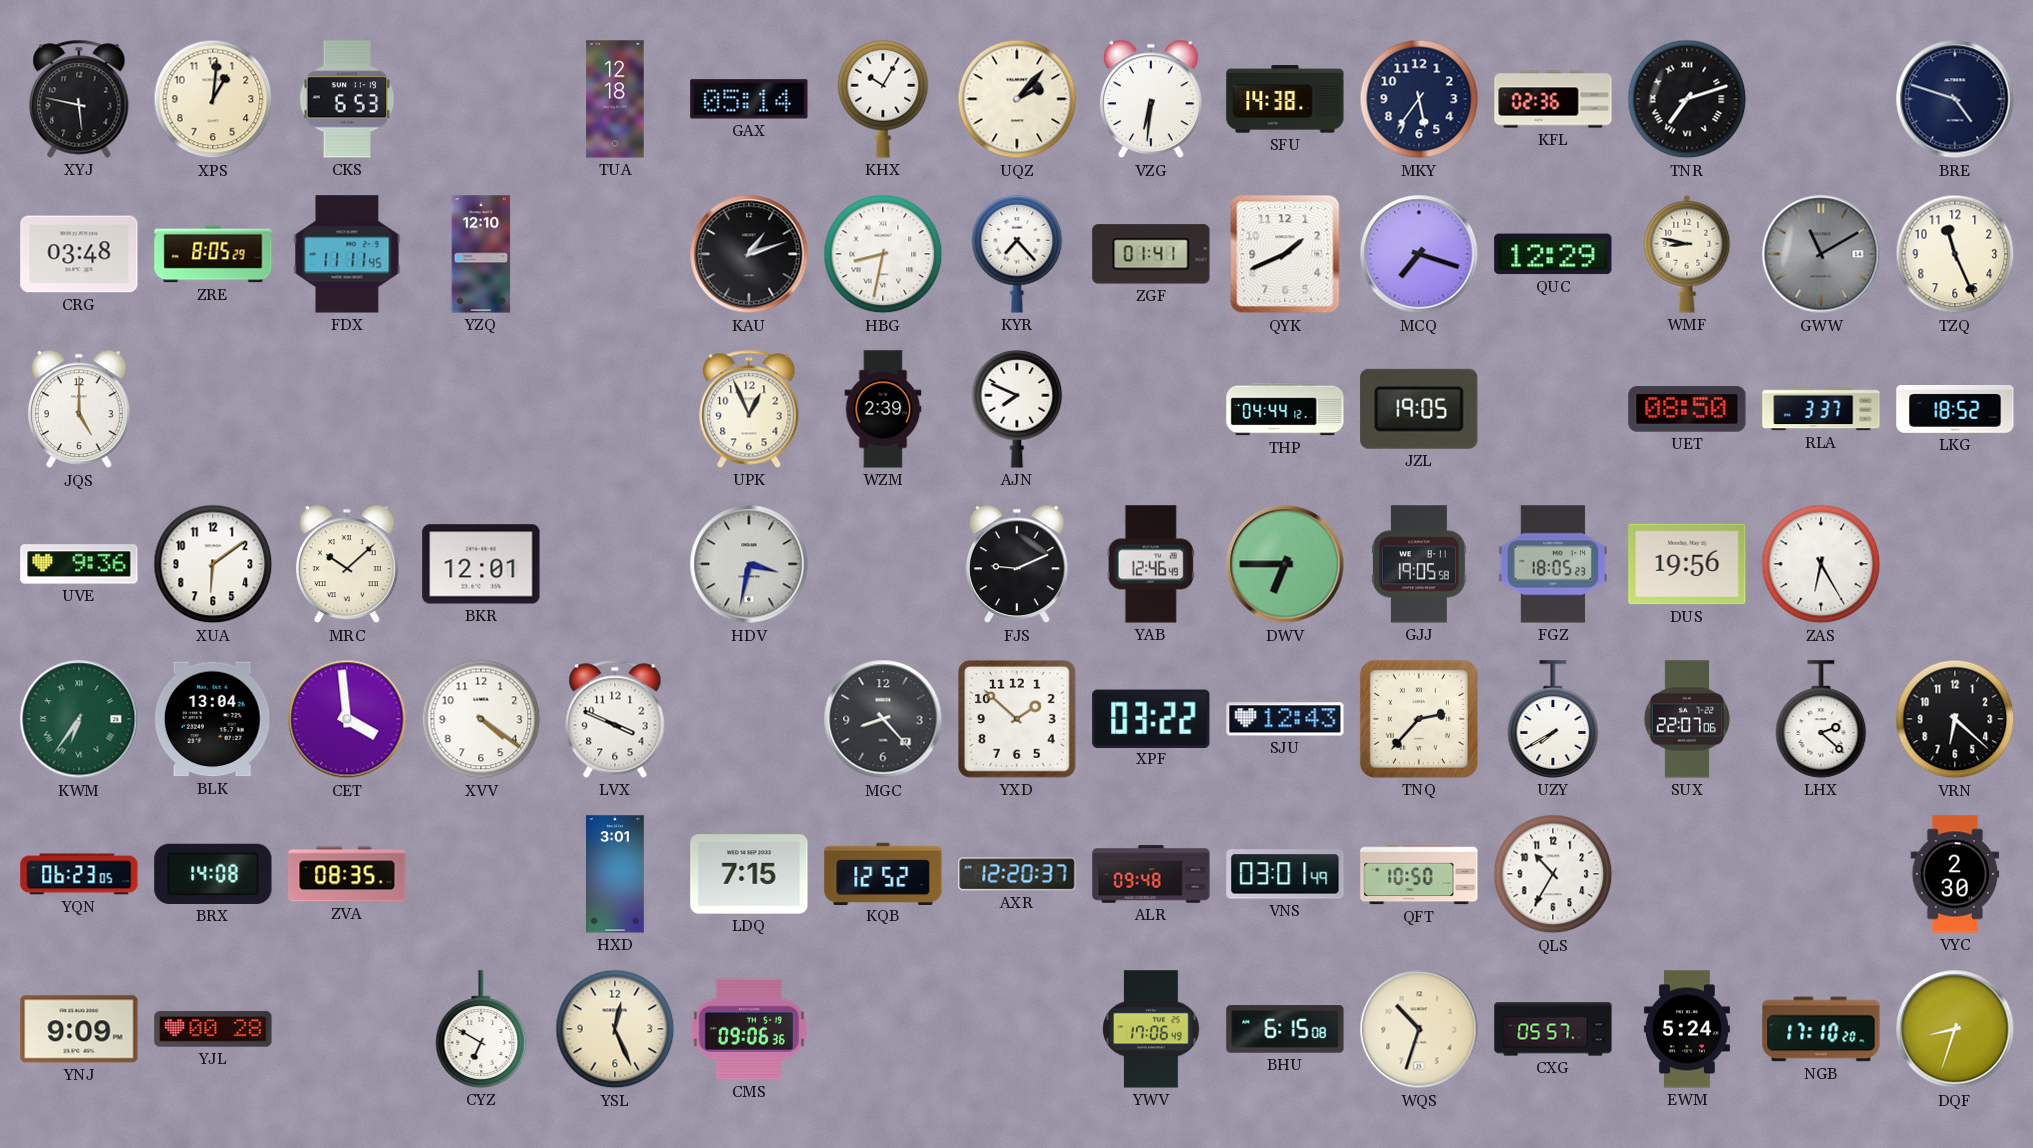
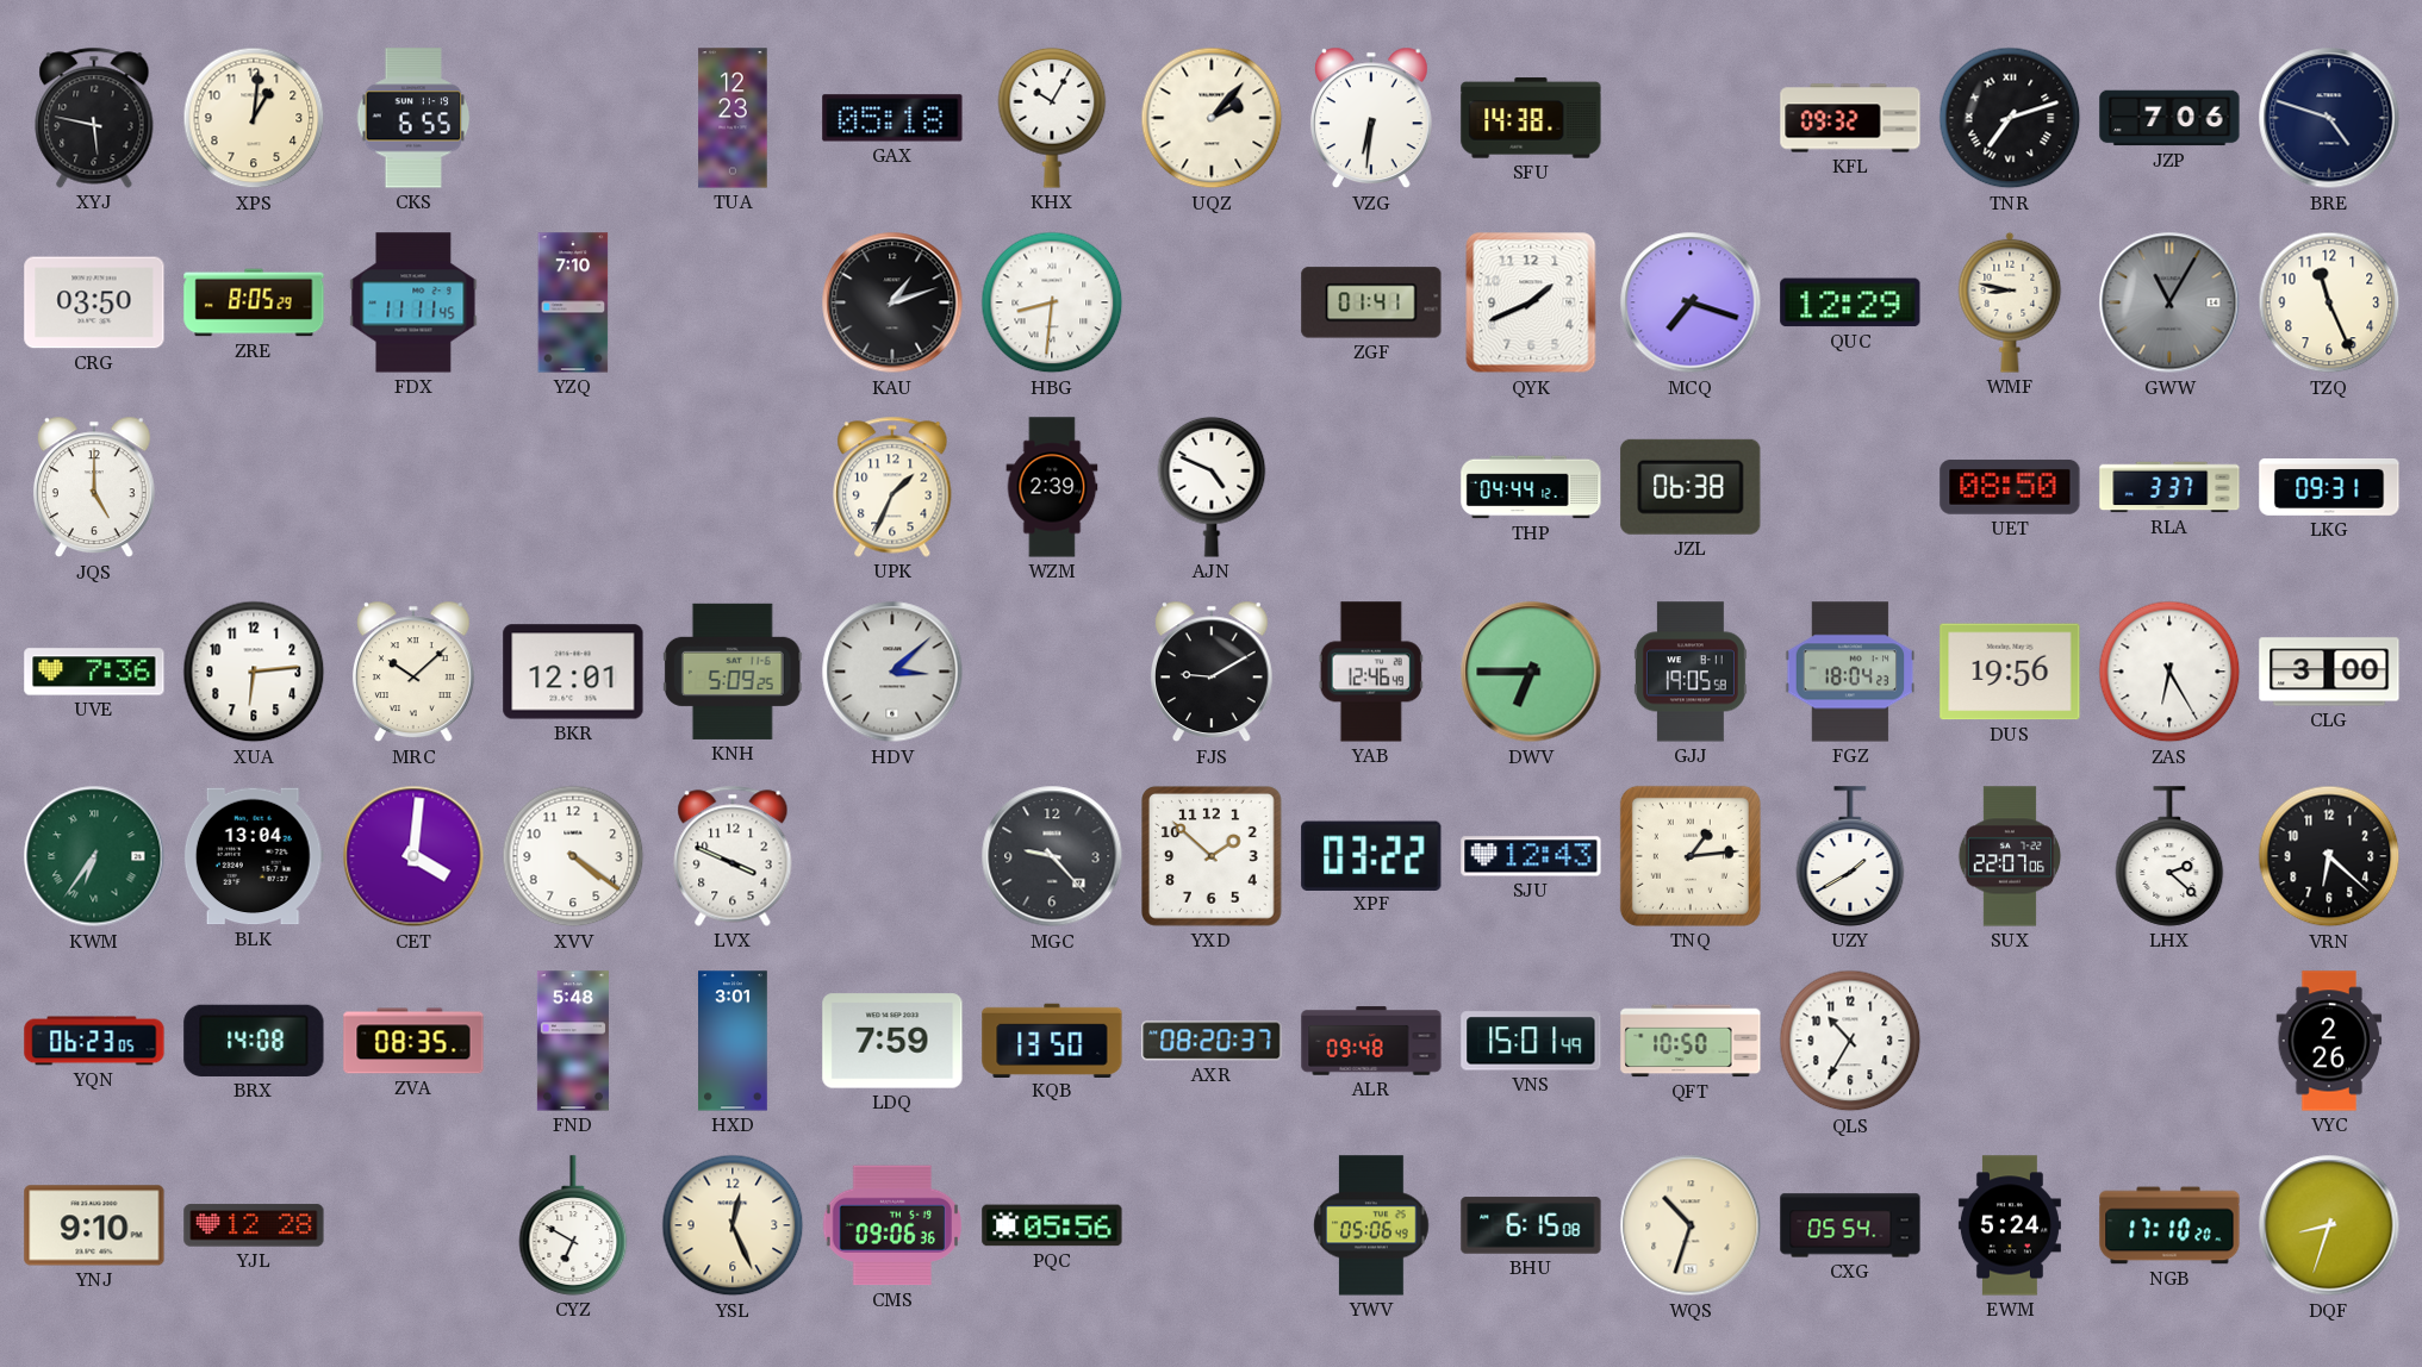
CKS: 6:53 -> 6:55
TUA: 12:18 -> 12:23
GAX: 05:14 -> 05:18
MKY: 5:36 -> none
KFL: 02:36 -> 09:32
JZP: none -> 7:06
CRG: 03:48 -> 03:50
YZQ: 12:10 -> 7:10
HBG: 8:32 -> 8:31
KYR: 7:23 -> none
GWW: 11:10 -> 11:05
UPK: 12:56 -> 1:34
AJN: 7:49 -> 4:49
JZL: 19:05 -> 06:38
LKG: 18:52 -> 09:31
UVE: 9:36 -> 7:36
XUA: 6:09 -> 6:14
KNH: none -> 5:09
HDV: 3:32 -> 3:08
FJS: 9:11 -> 9:10
FGZ: 18:05 -> 18:04
CLG: none -> 3:00
CET: 3:59 -> 4:01
MGC: 8:23 -> 9:23
TNQ: 2:37 -> 1:14
UZY: 7:40 -> 1:40
FND: none -> 5:48
LDQ: 7:15 -> 7:59
KQB: 12:52 -> 13:50
AXR: 12:20 -> 08:20
VNS: 03:01 -> 15:01
VYC: 2:30 -> 2:26
YNJ: 9:09 -> 9:10
YJL: 00:28 -> 12:28
PQC: none -> 05:56
YWV: 17:06 -> 05:06
CXG: 05:57 -> 05:54
